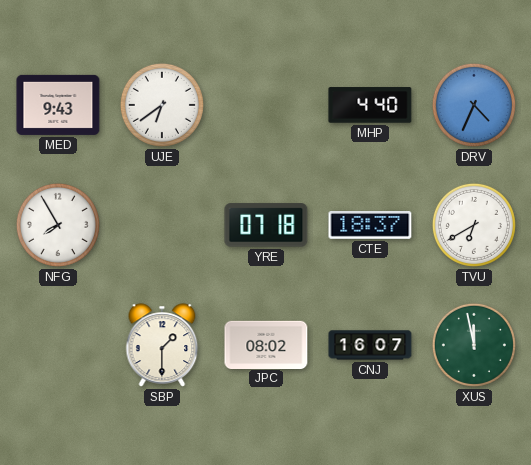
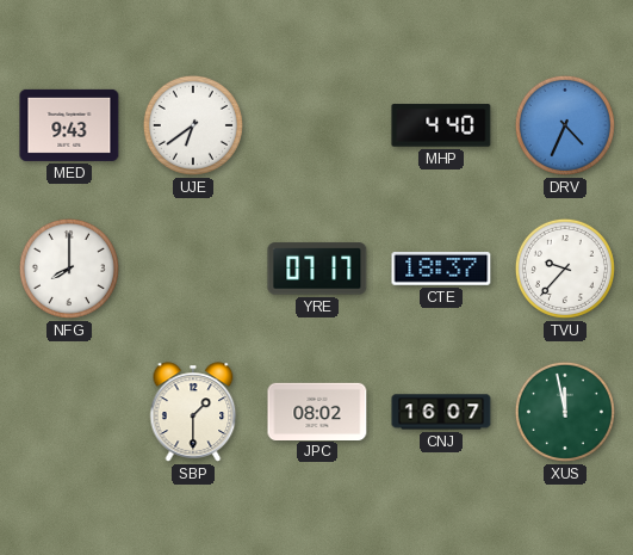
NFG: 7:55 -> 8:00
YRE: 07:18 -> 07:17
TVU: 6:40 -> 9:37
